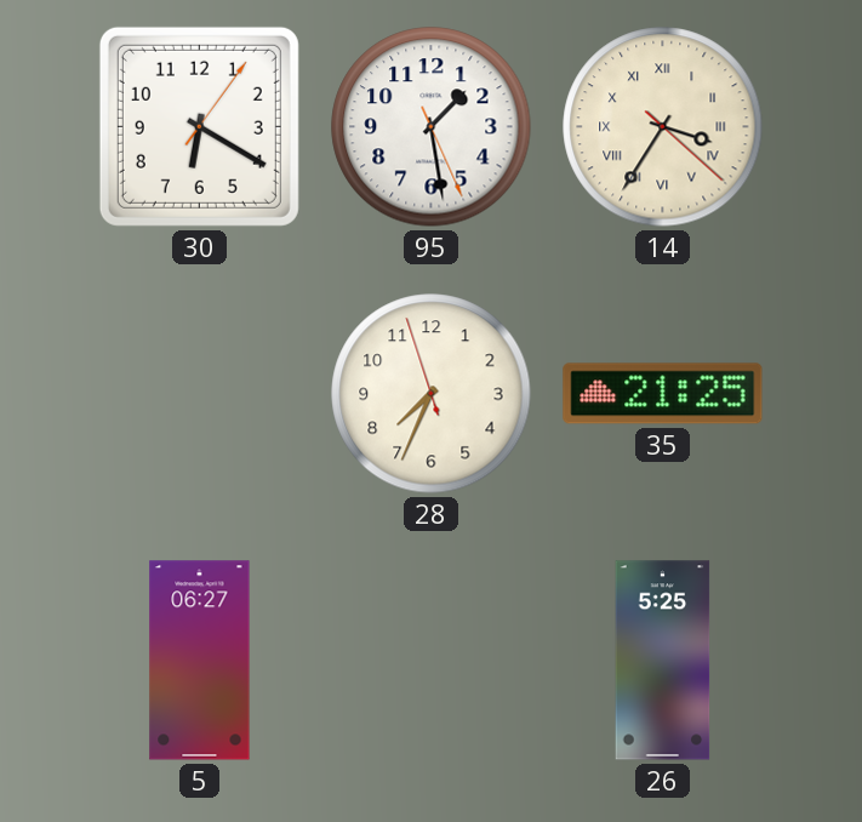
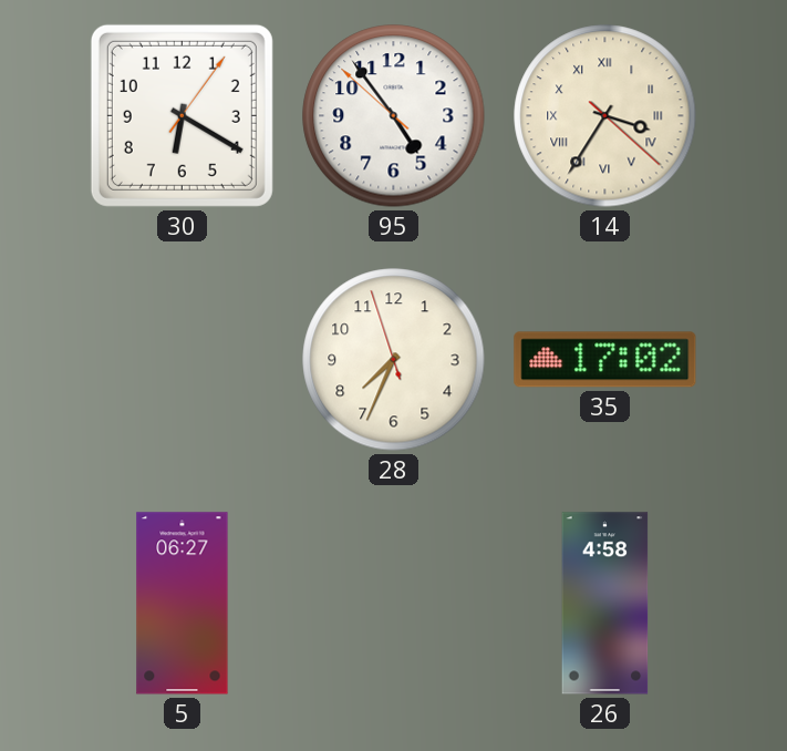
95: 1:28 -> 4:53
35: 21:25 -> 17:02
26: 5:25 -> 4:58
